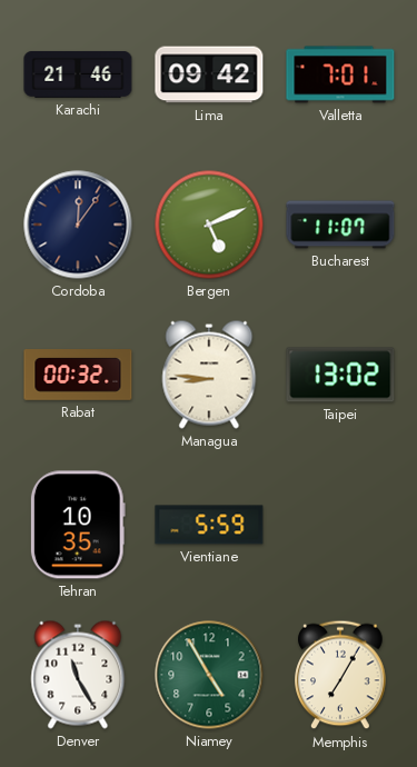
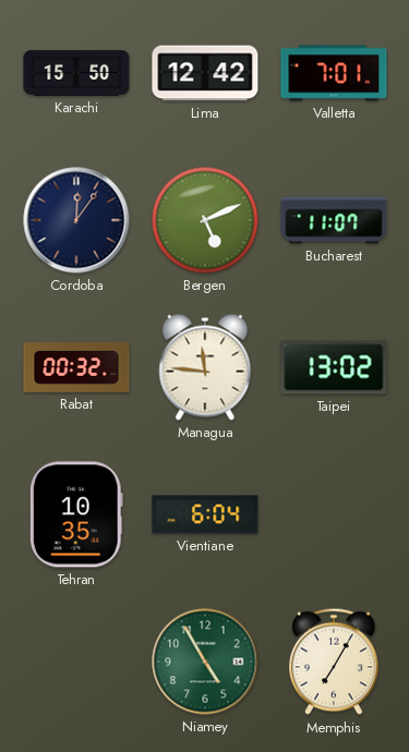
Karachi: 21:46 -> 15:50
Lima: 09:42 -> 12:42
Managua: 8:46 -> 11:46
Vientiane: 5:59 -> 6:04
Denver: 11:25 -> none
